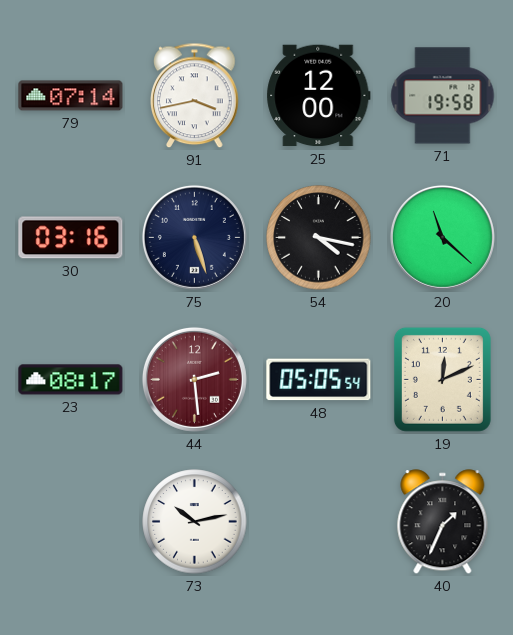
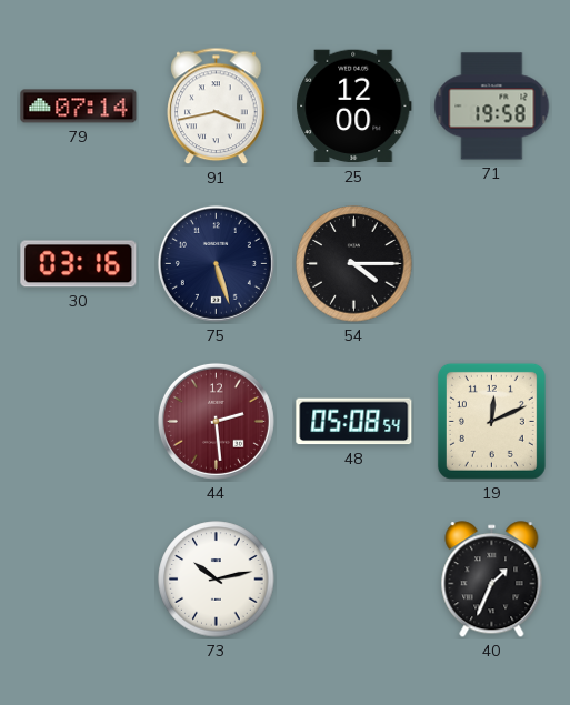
54: 4:17 -> 4:15
20: 11:22 -> none
23: 08:17 -> none
48: 05:05 -> 05:08
